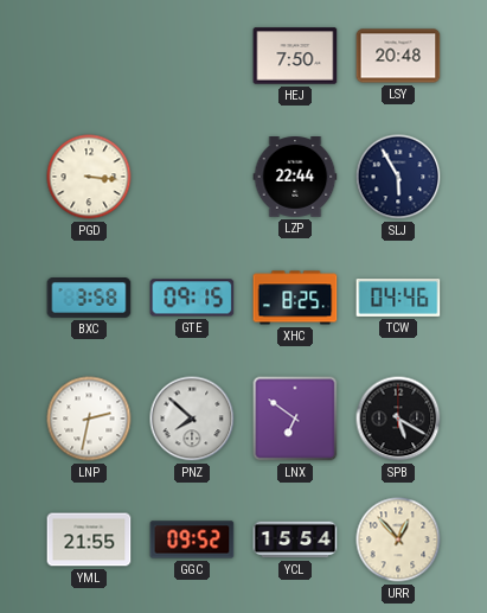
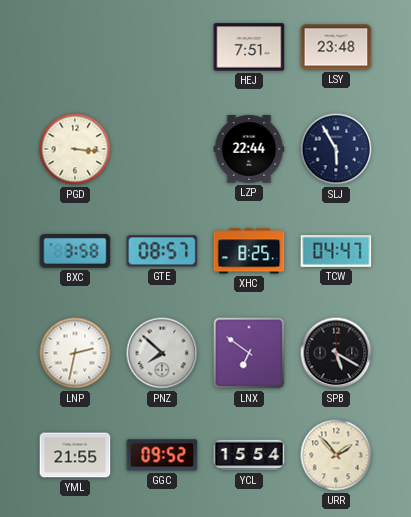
HEJ: 7:50 -> 7:51
LSY: 20:48 -> 23:48
GTE: 09:15 -> 08:57
TCW: 04:46 -> 04:47
URR: 12:53 -> 1:53
